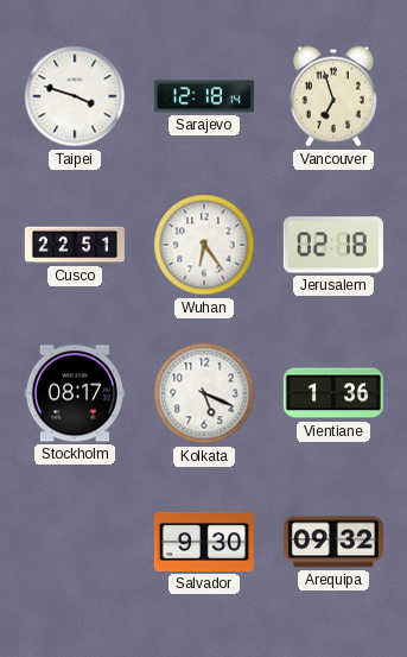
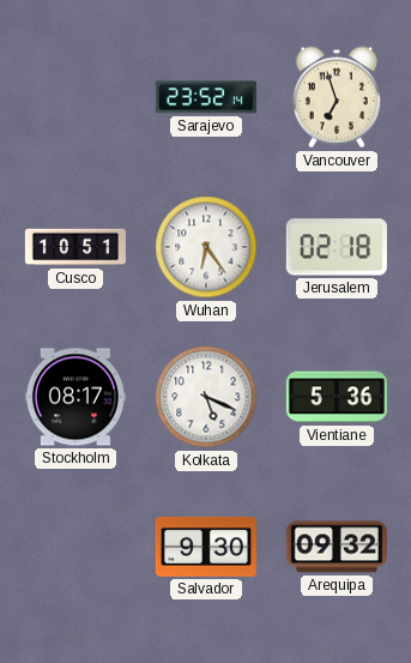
Taipei: 3:48 -> none
Sarajevo: 12:18 -> 23:52
Cusco: 22:51 -> 10:51
Vientiane: 1:36 -> 5:36
